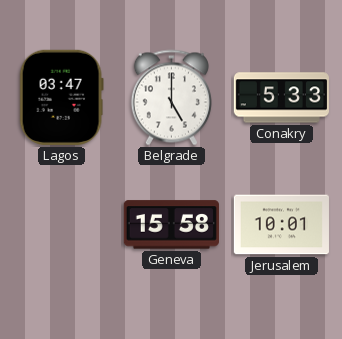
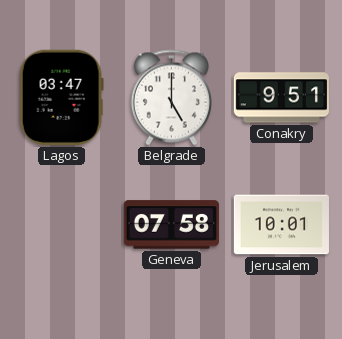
Conakry: 5:33 -> 9:51
Geneva: 15:58 -> 07:58
